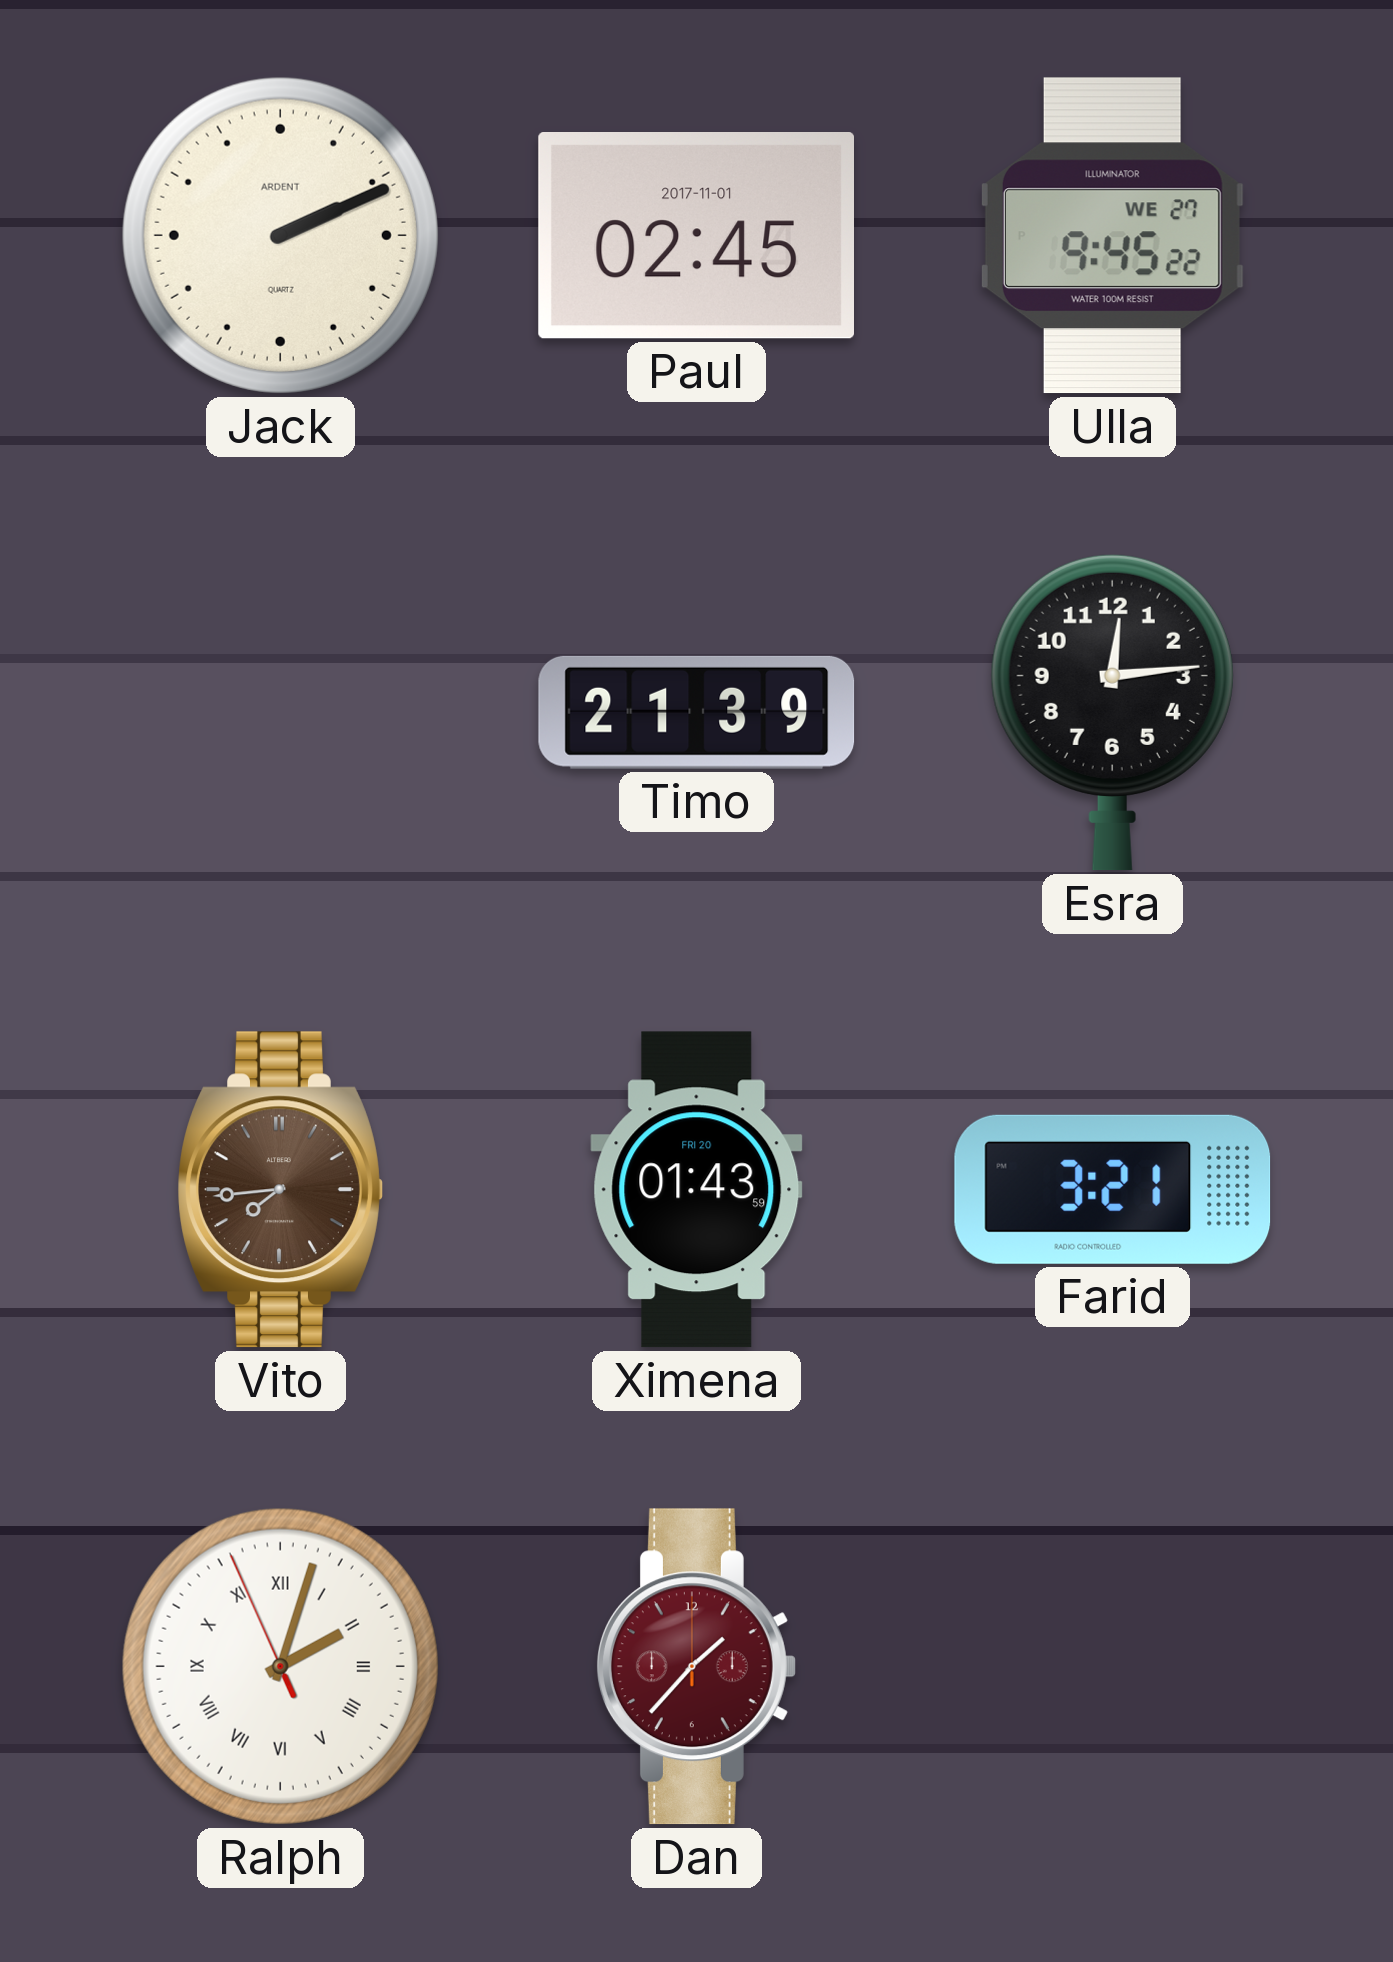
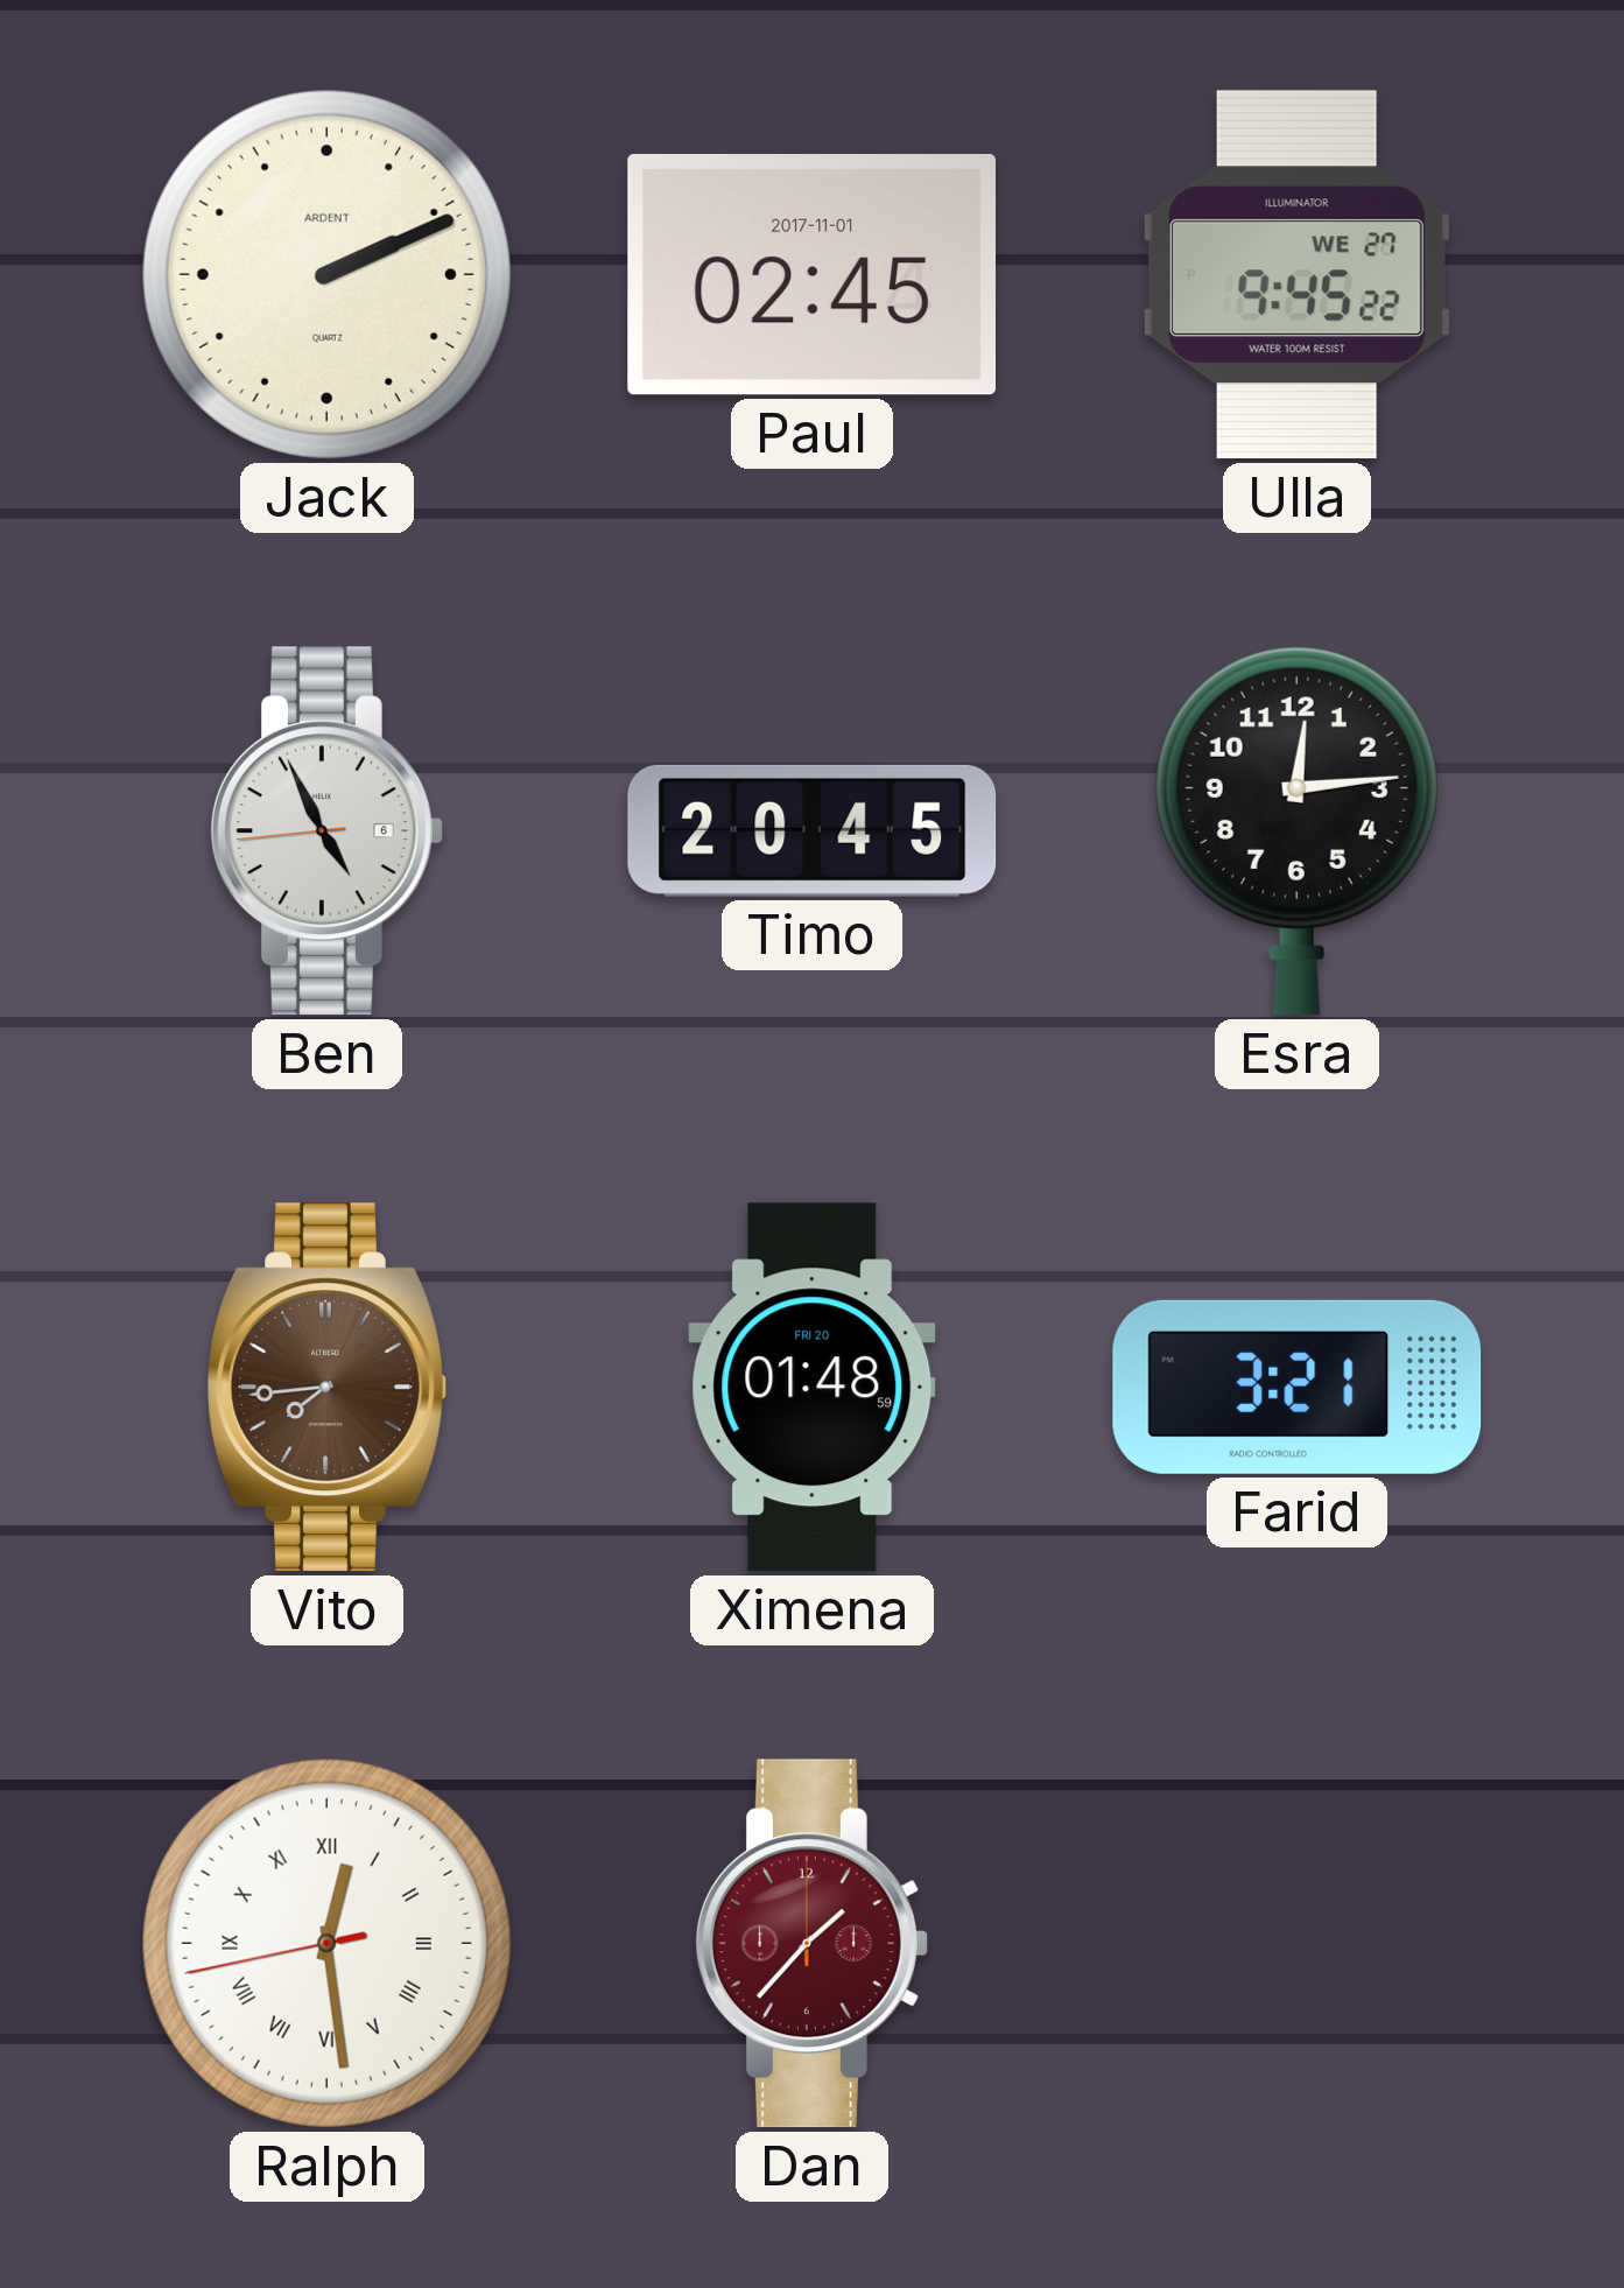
Ben: none -> 4:55
Timo: 21:39 -> 20:45
Ximena: 01:43 -> 01:48
Ralph: 2:02 -> 12:28
